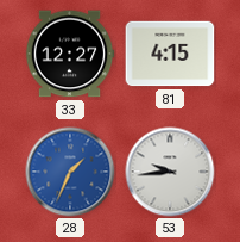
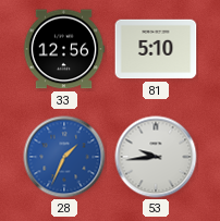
33: 12:27 -> 12:56
81: 4:15 -> 5:10
